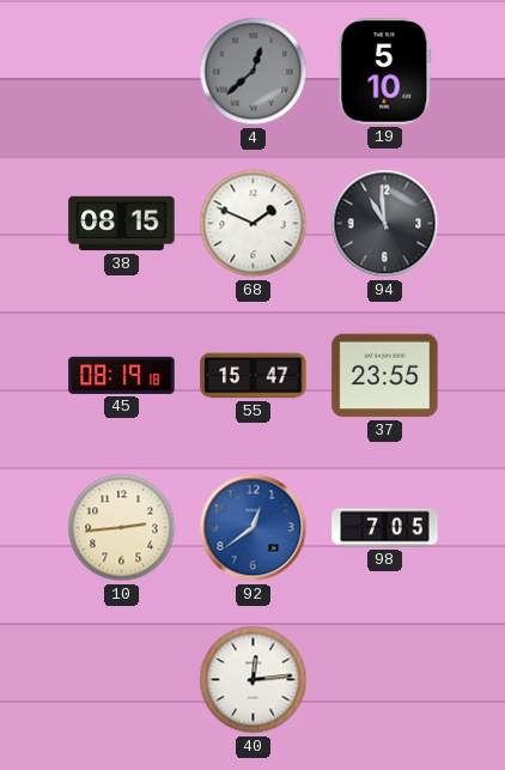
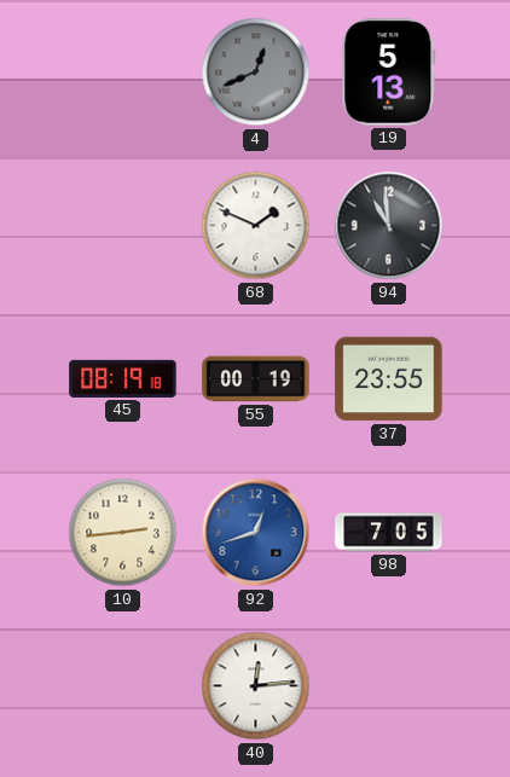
4: 12:38 -> 12:41
19: 5:10 -> 5:13
38: 08:15 -> none
55: 15:47 -> 00:19
92: 12:39 -> 12:42
